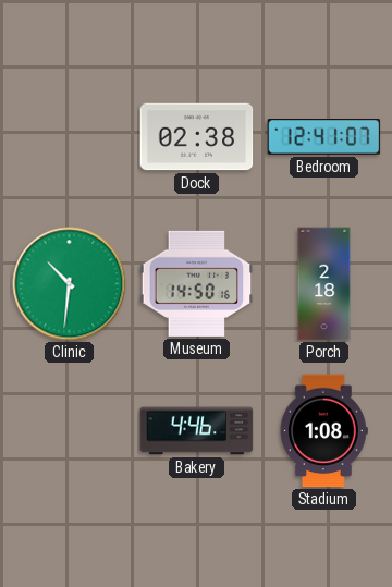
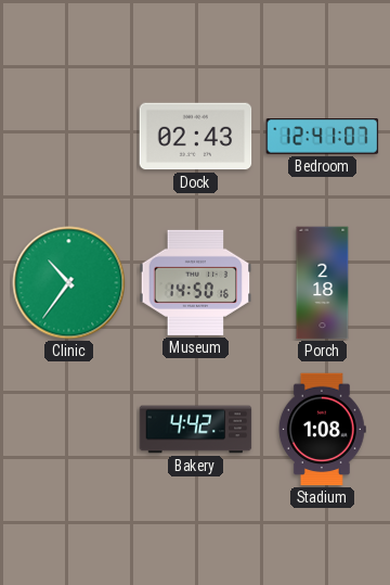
Dock: 02:38 -> 02:43
Clinic: 10:31 -> 10:36
Bakery: 4:46 -> 4:42
